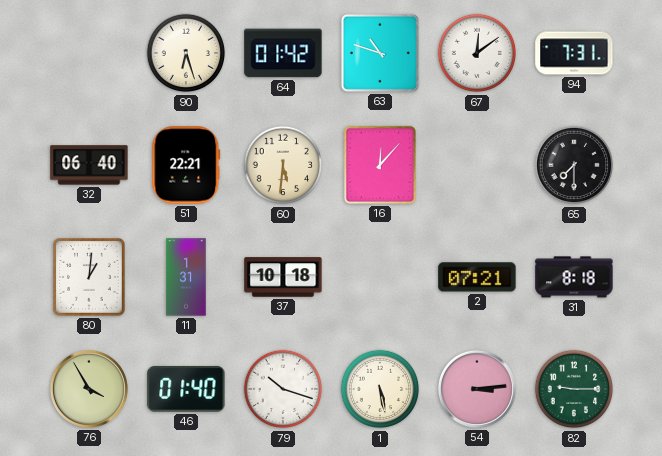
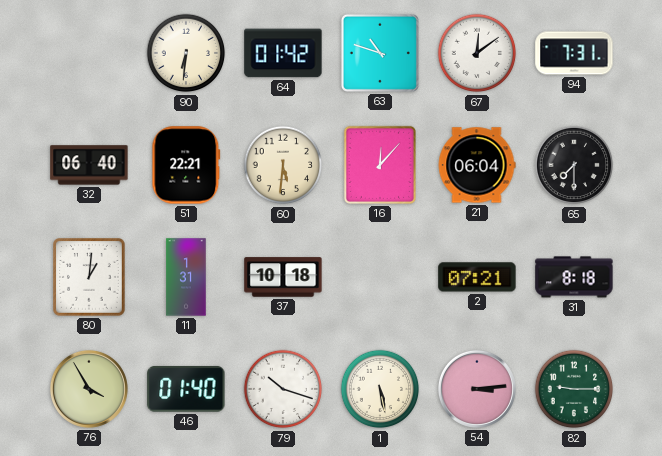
90: 6:27 -> 6:31
21: none -> 06:04
